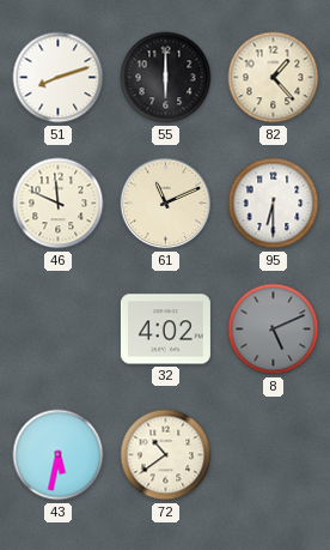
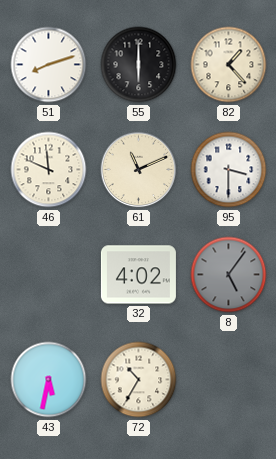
95: 6:30 -> 3:30
8: 5:11 -> 5:06
72: 10:39 -> 10:35
